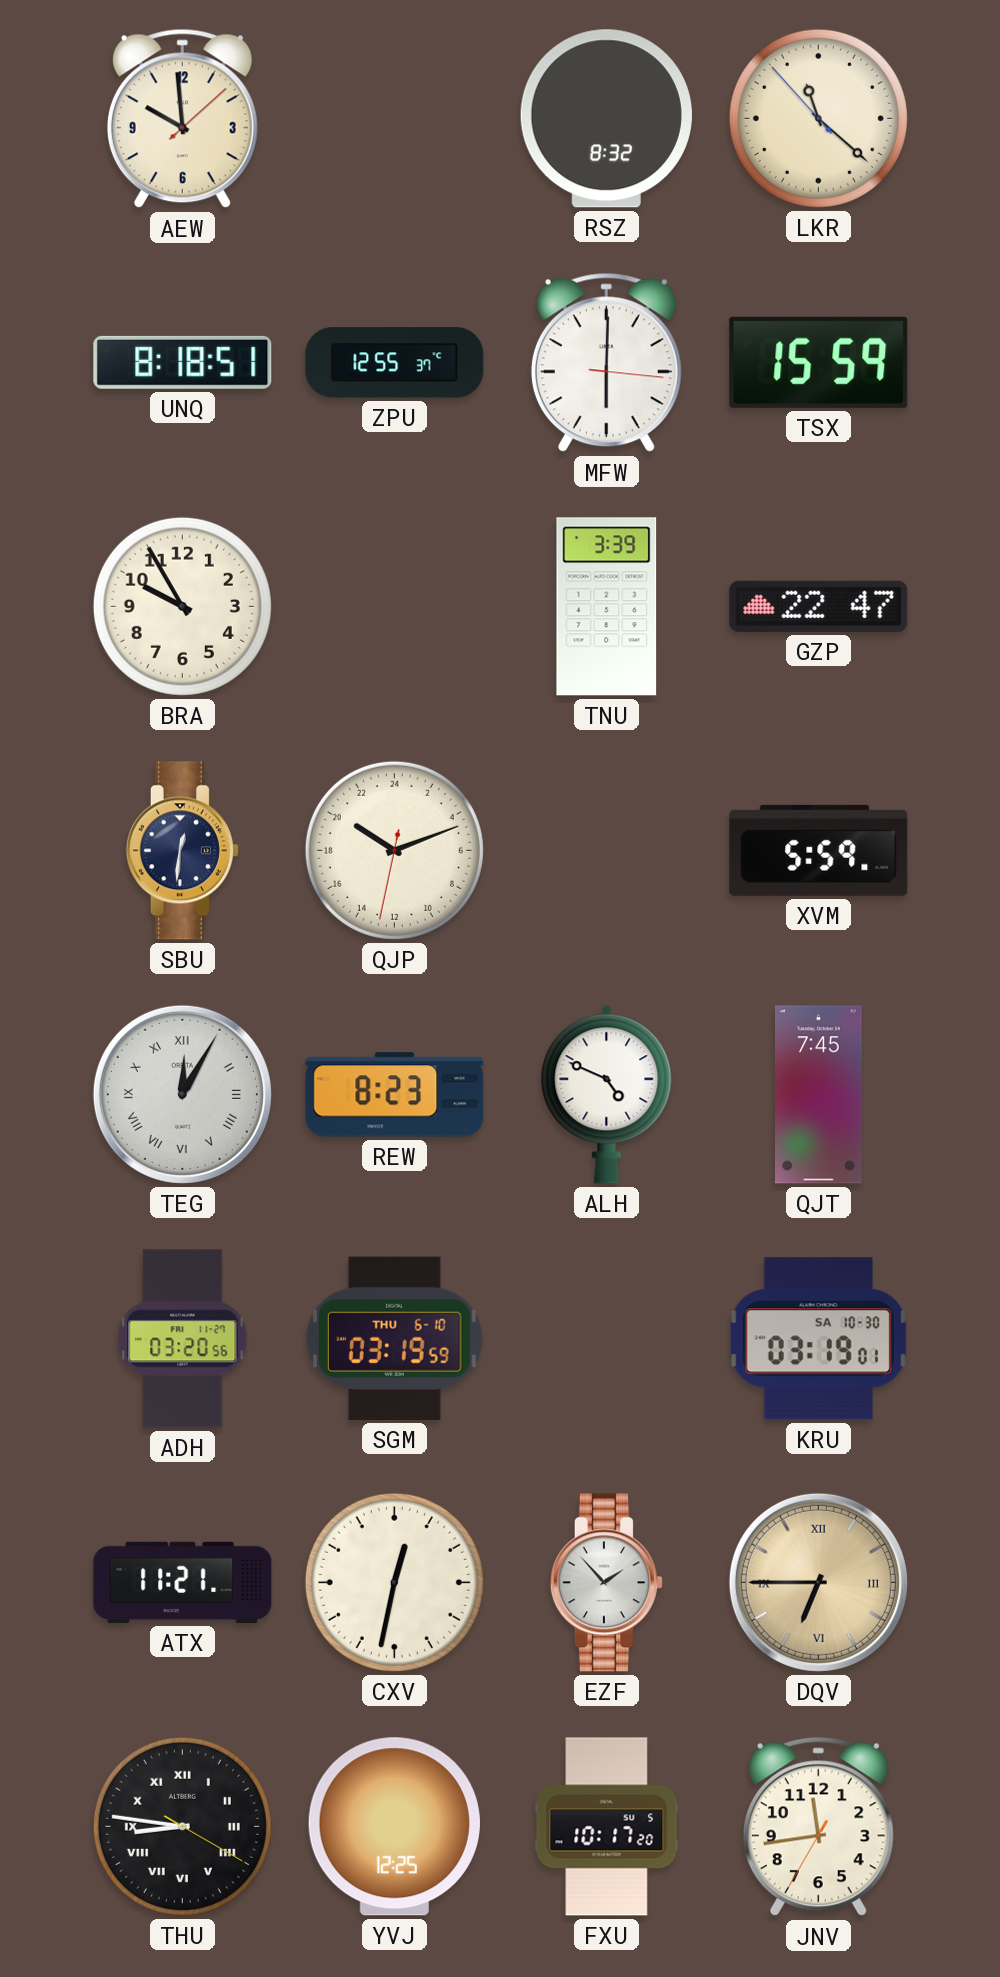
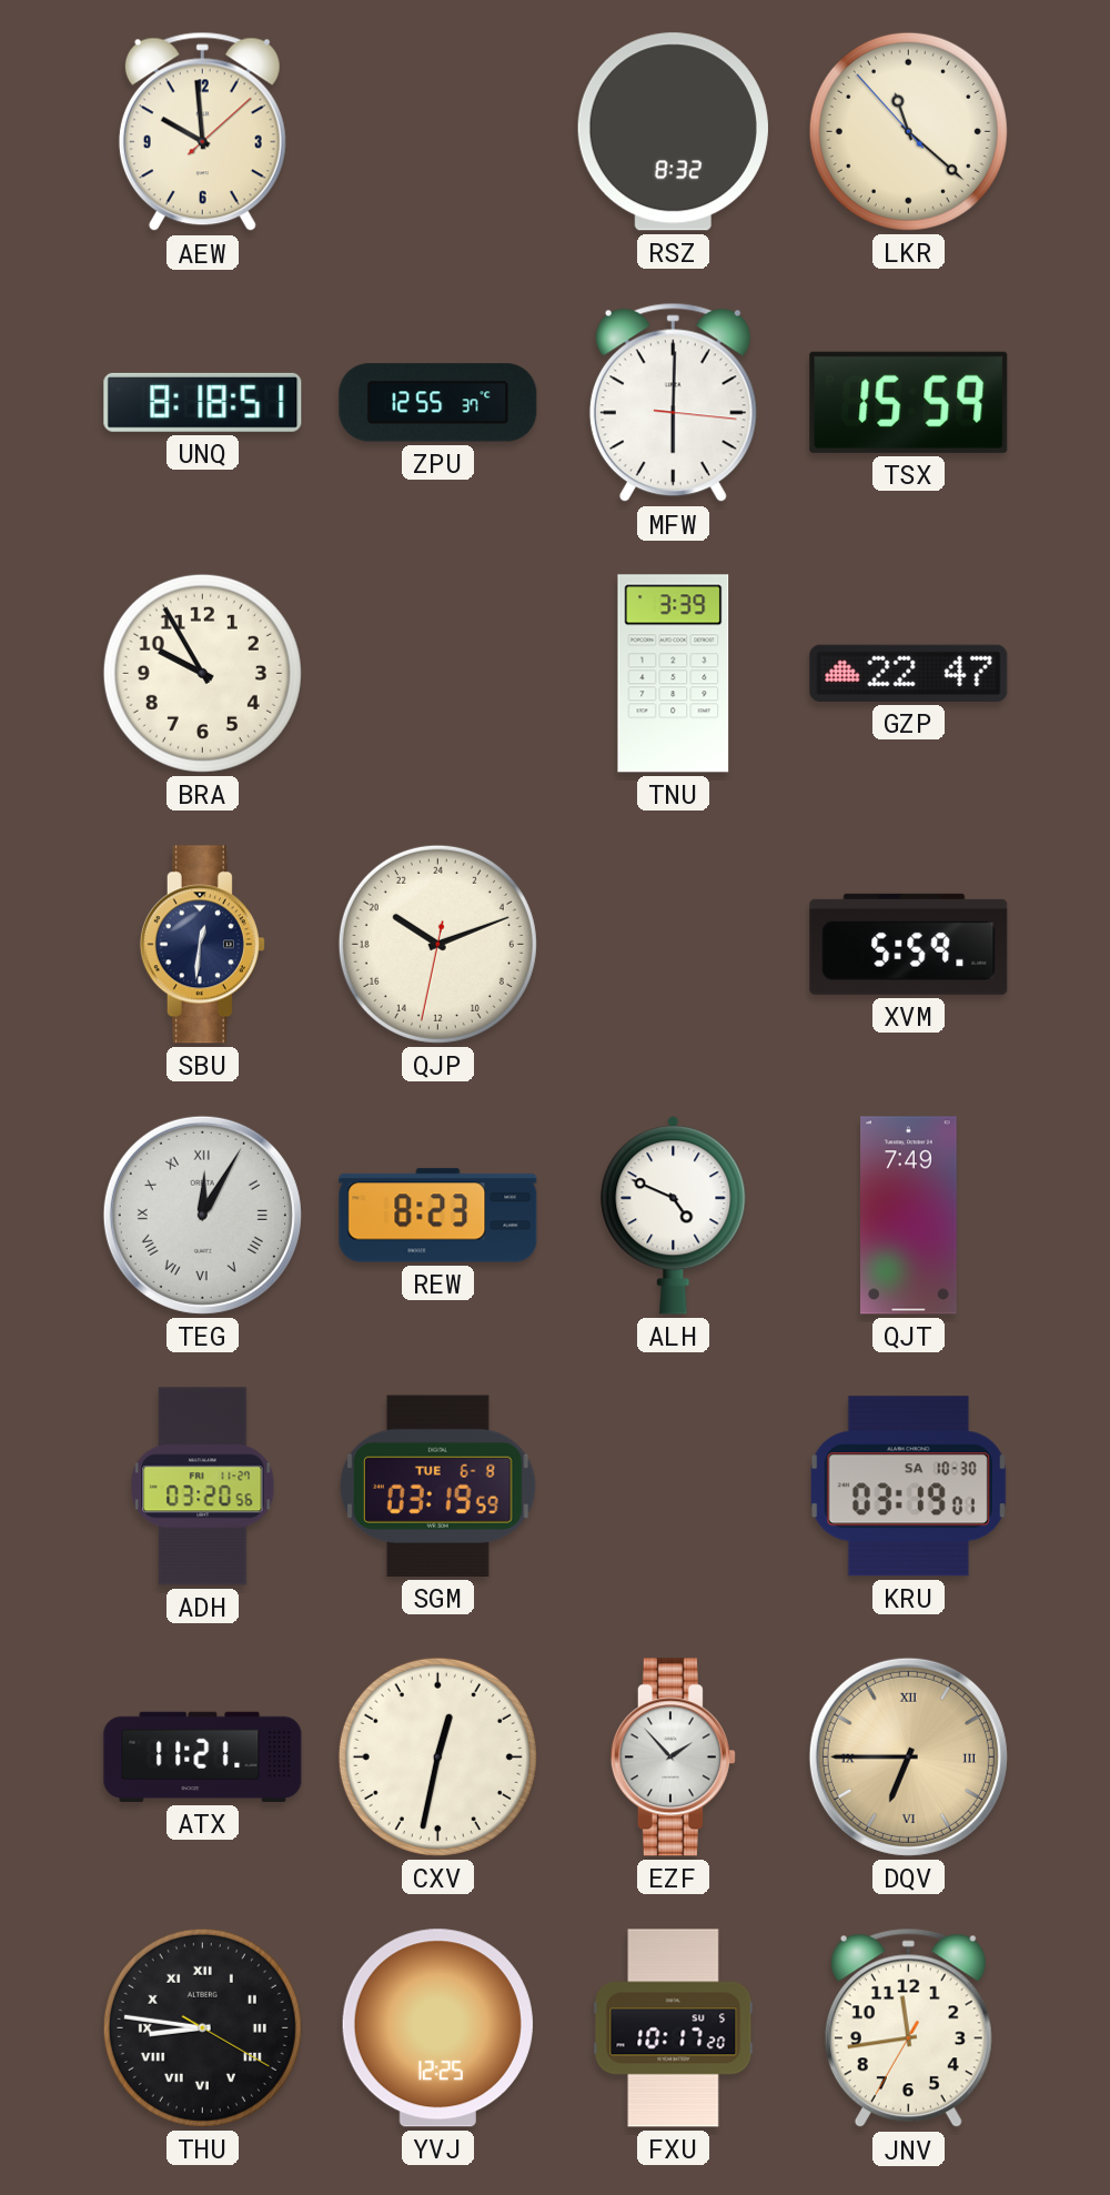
QJT: 7:45 -> 7:49
SGM date: THU 6-10 -> TUE 6-8
